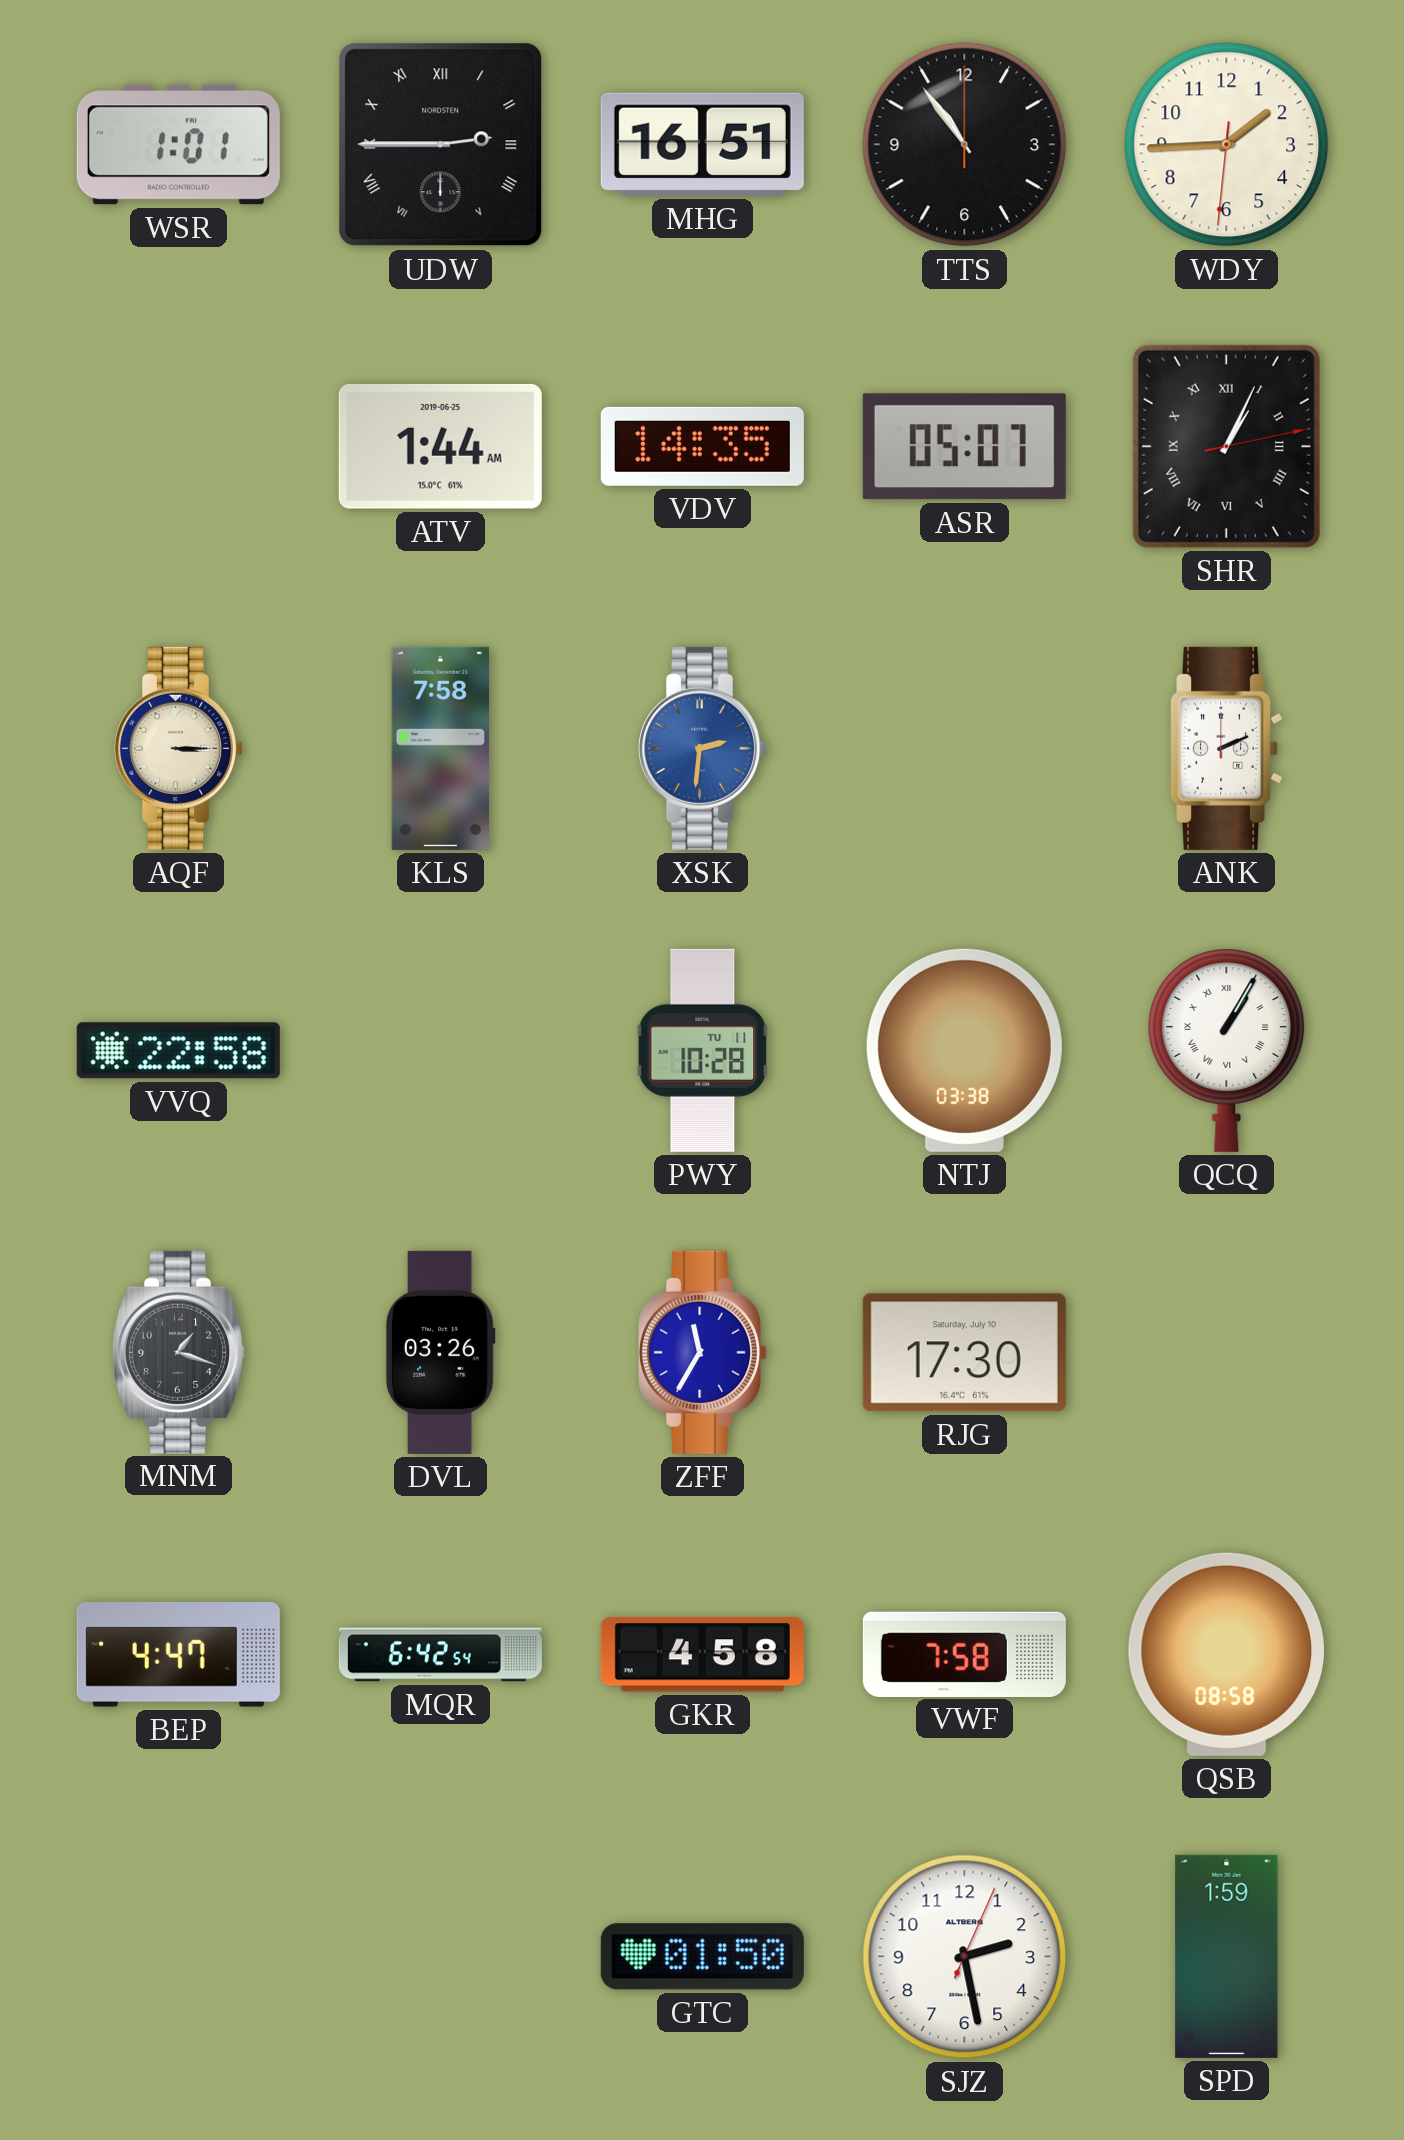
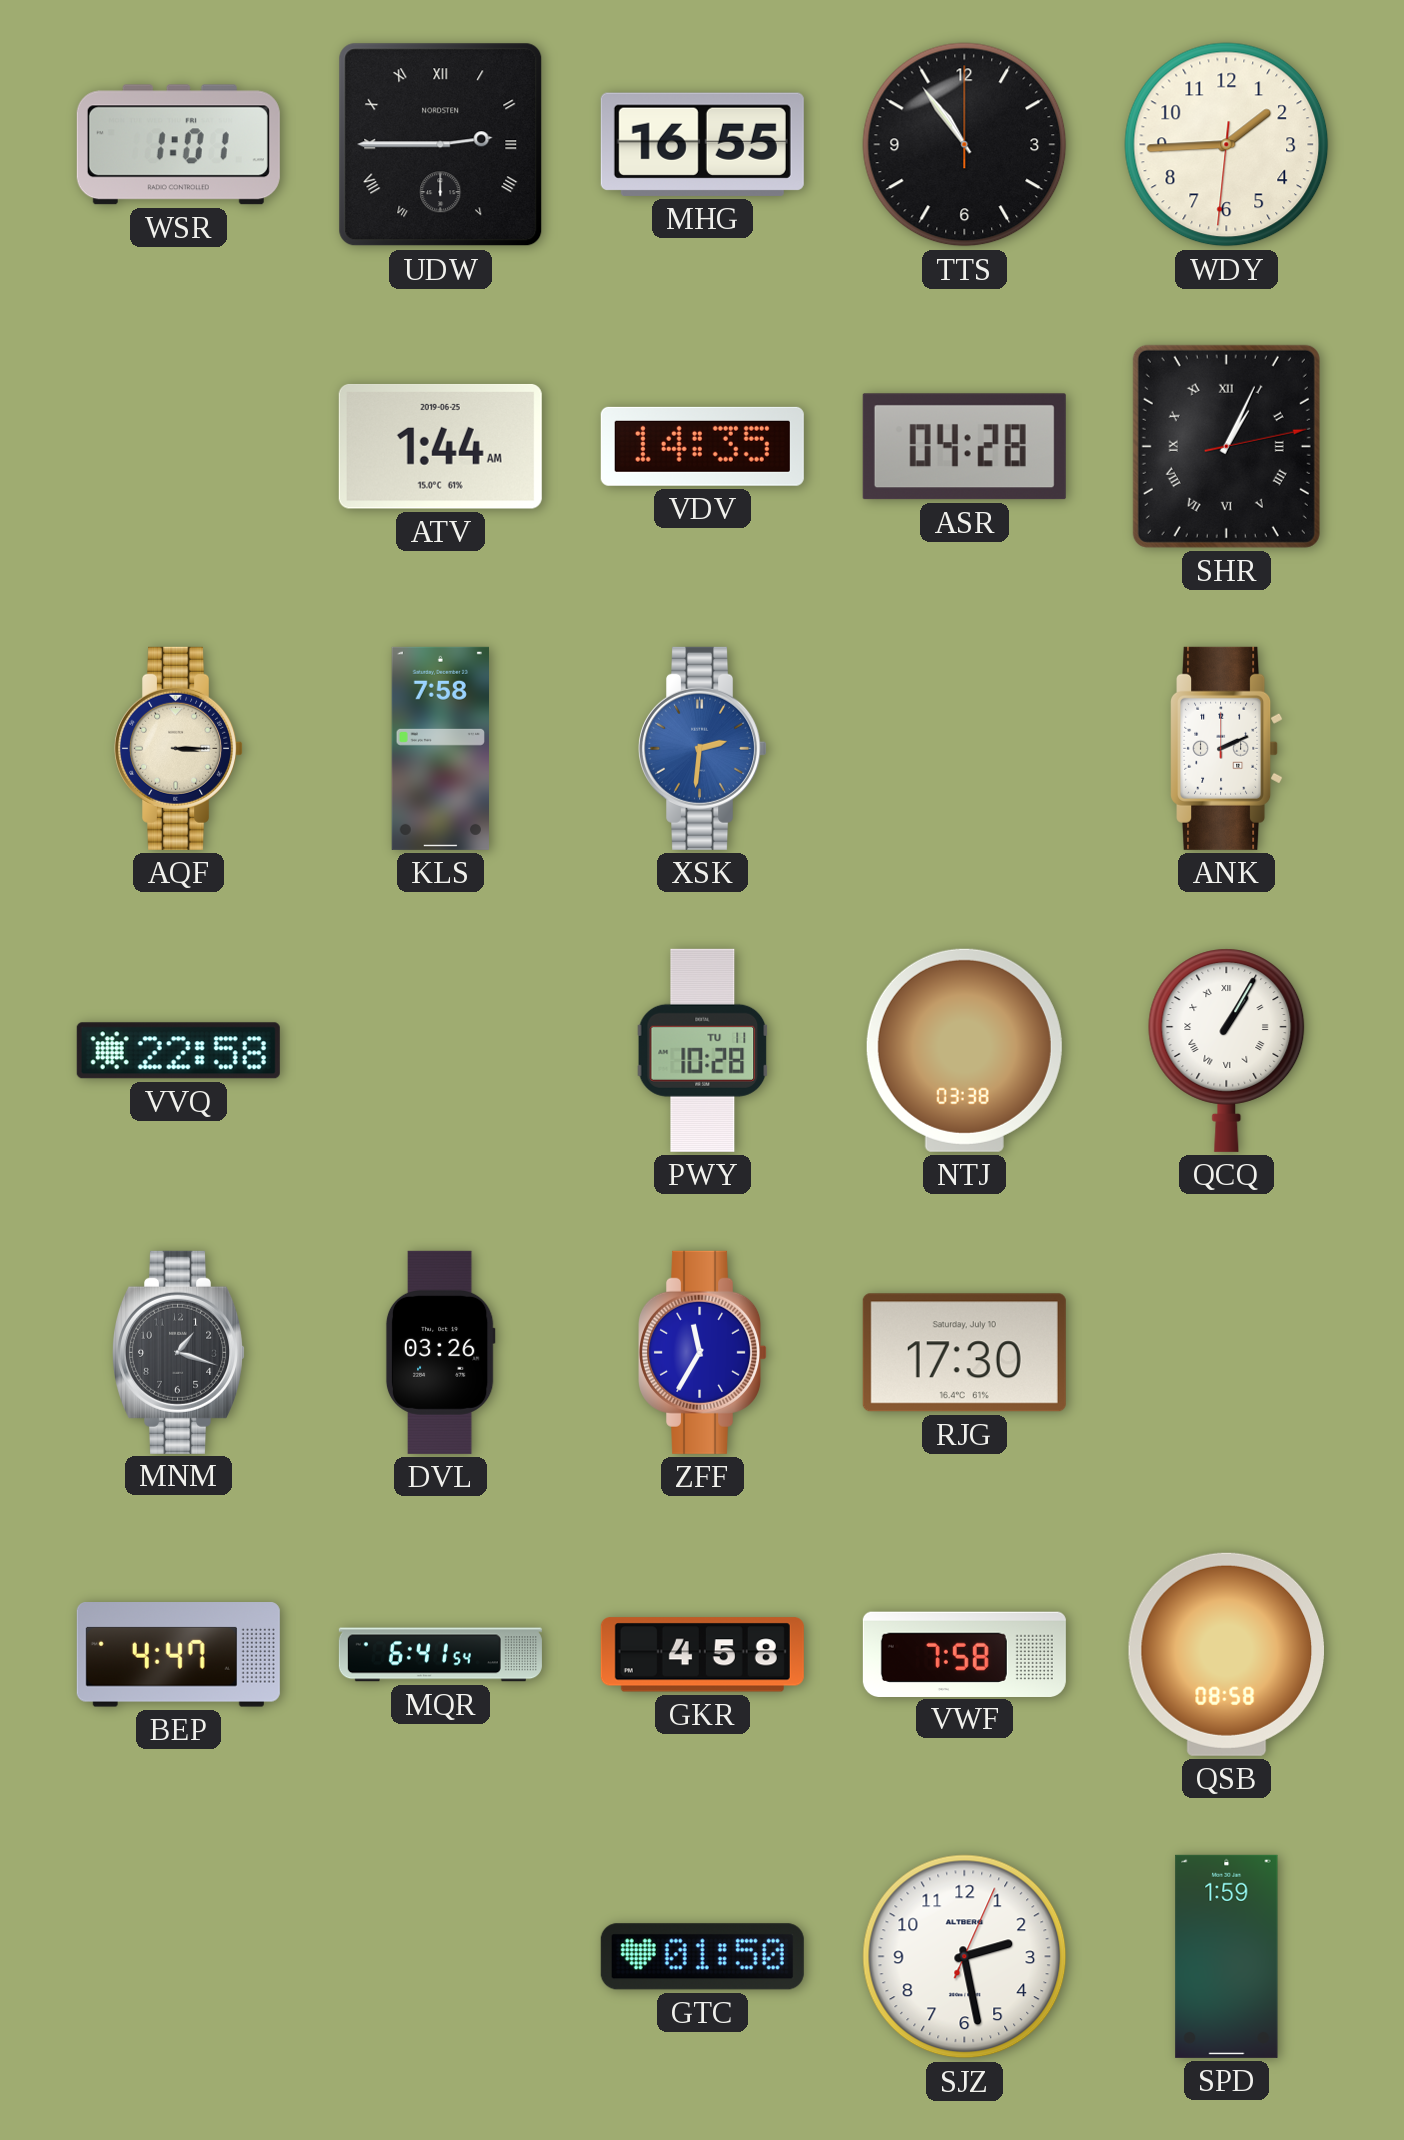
MHG: 16:51 -> 16:55
ASR: 05:07 -> 04:28
MQR: 6:42 -> 6:41
